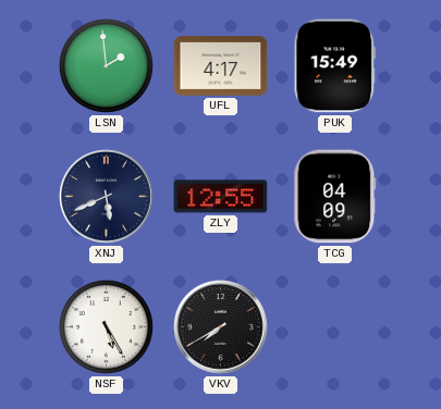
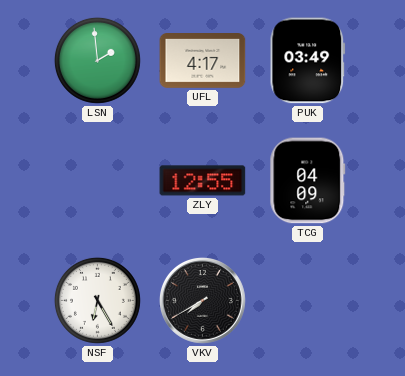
PUK: 15:49 -> 03:49
XNJ: 5:41 -> none
NSF: 5:25 -> 6:25
